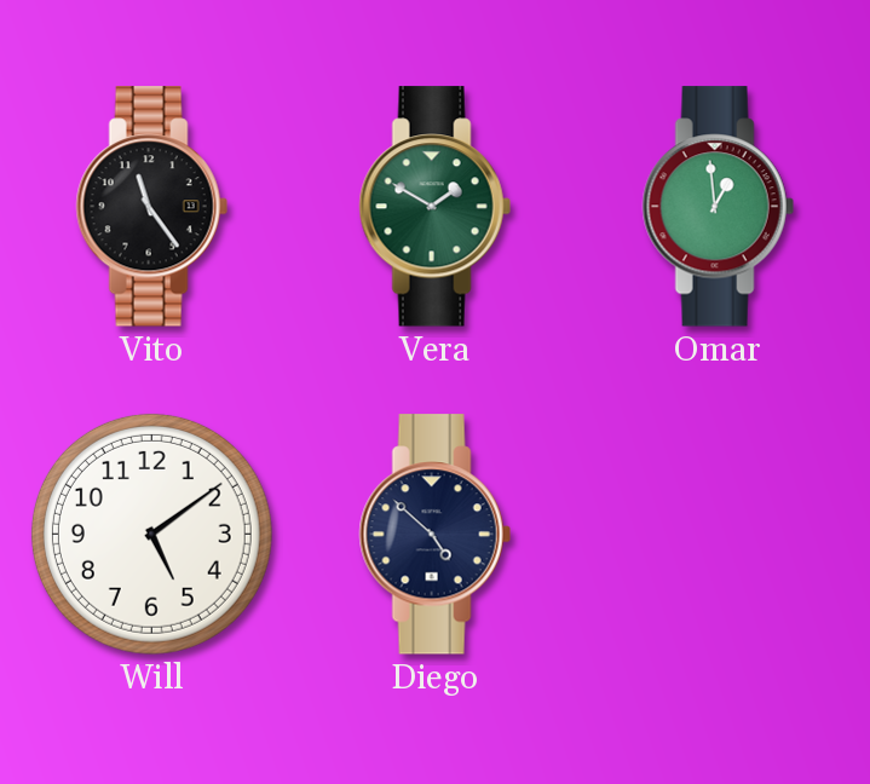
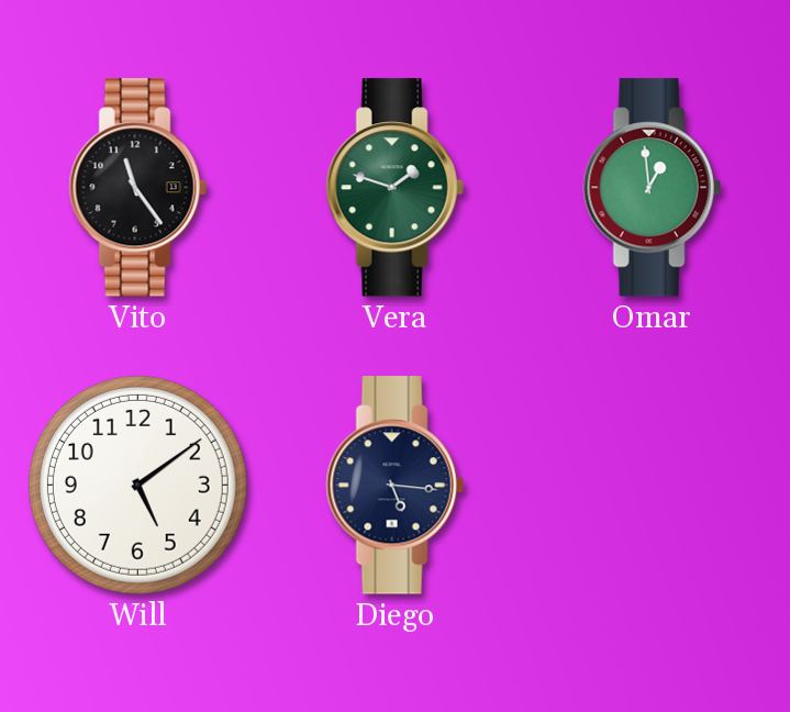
Vera: 1:50 -> 1:48
Diego: 4:52 -> 5:16
